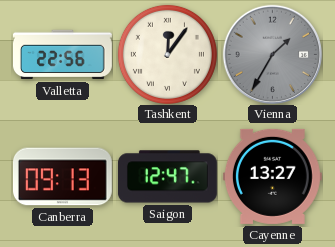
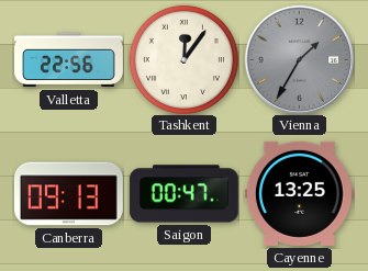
Saigon: 12:47 -> 00:47
Cayenne: 13:27 -> 13:25
